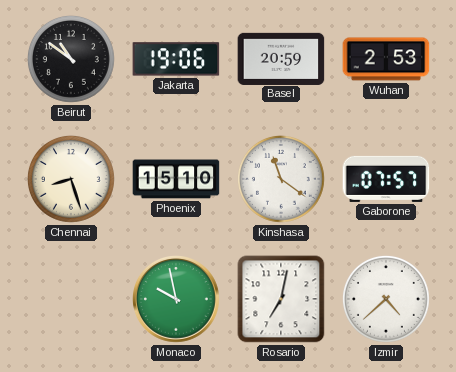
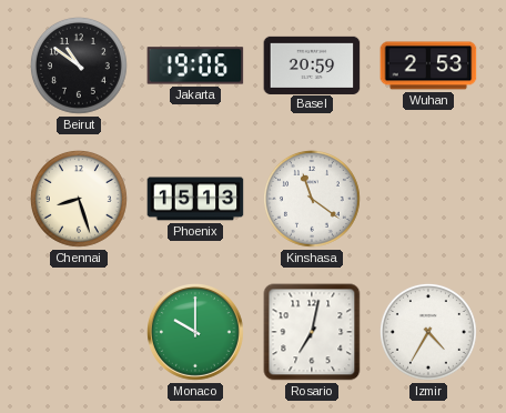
Phoenix: 15:10 -> 15:13
Gaborone: 07:57 -> none
Monaco: 9:58 -> 10:00
Izmir: 4:38 -> 4:35
